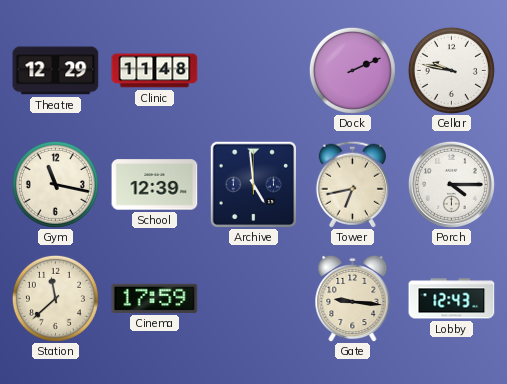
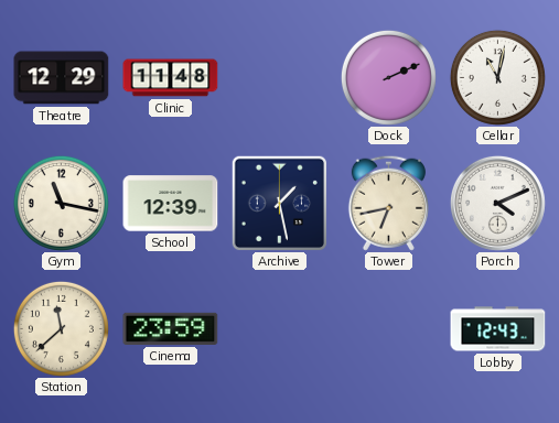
Cellar: 9:47 -> 11:02
Archive: 4:59 -> 1:28
Porch: 4:15 -> 4:11
Cinema: 17:59 -> 23:59
Gate: 9:16 -> none
